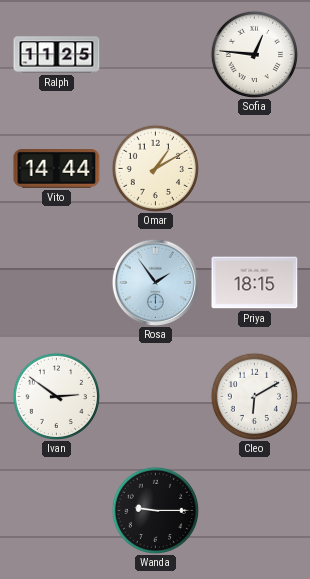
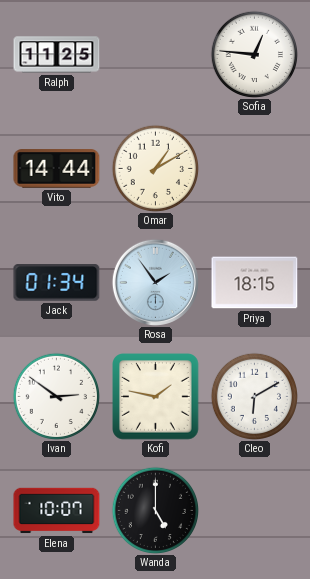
Jack: none -> 01:34
Kofi: none -> 1:47
Elena: none -> 10:07
Wanda: 9:15 -> 5:00
